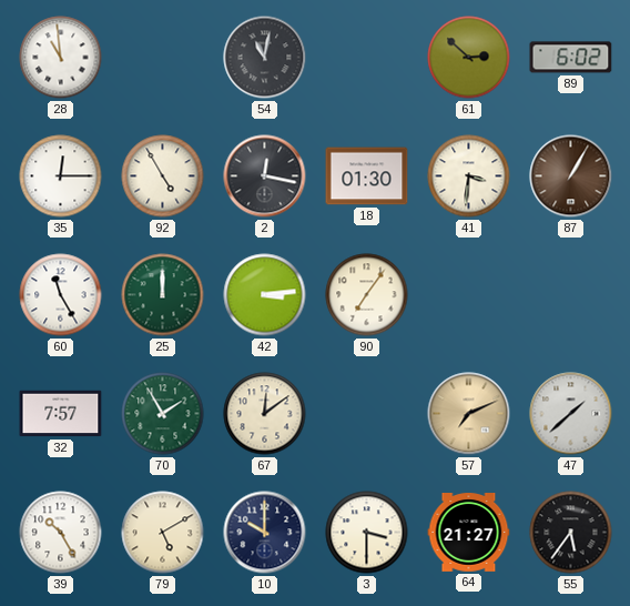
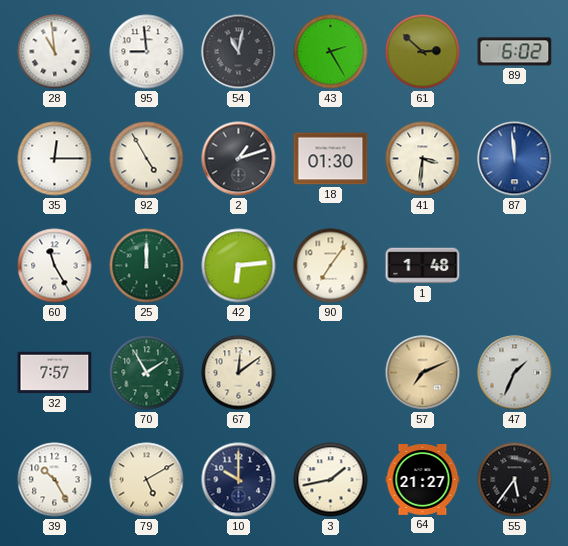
95: none -> 8:59
43: none -> 2:25
2: 12:17 -> 1:12
87: 1:05 -> 11:59
87 dial: brown -> blue
42: 3:14 -> 6:14
1: none -> 1:48
47: 1:38 -> 1:34
3: 3:30 -> 1:43
